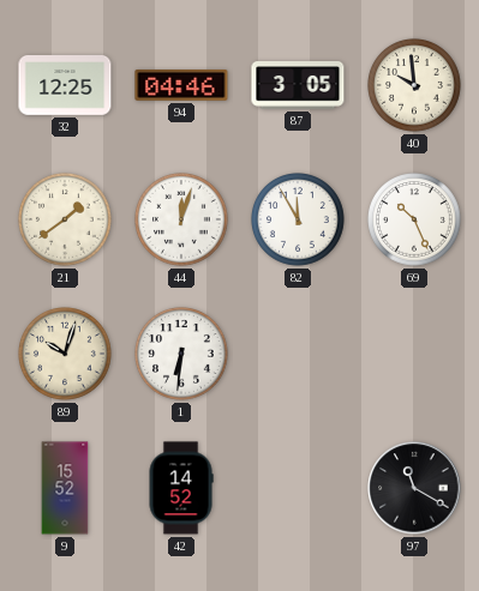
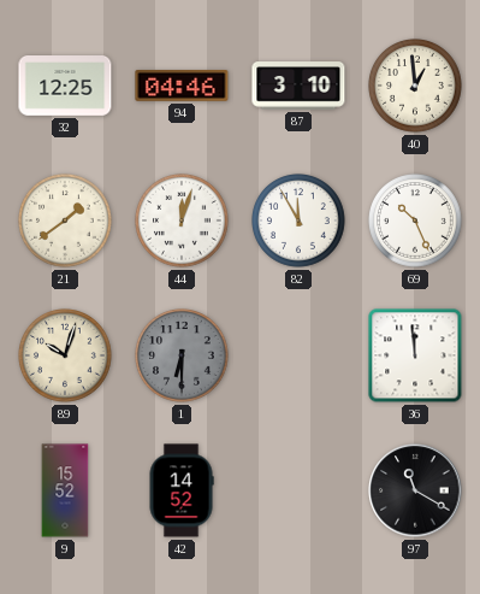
87: 3:05 -> 3:10
40: 9:59 -> 12:59
1: 6:31 -> 6:30
1 dial: white -> grey
36: none -> 11:59
